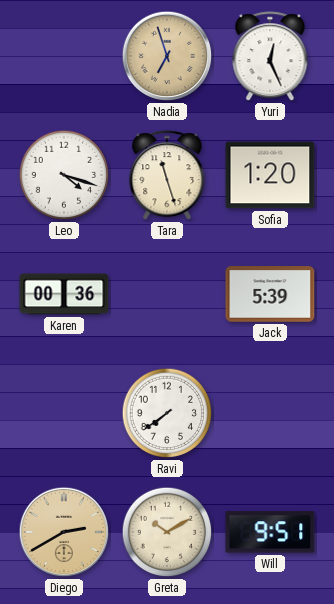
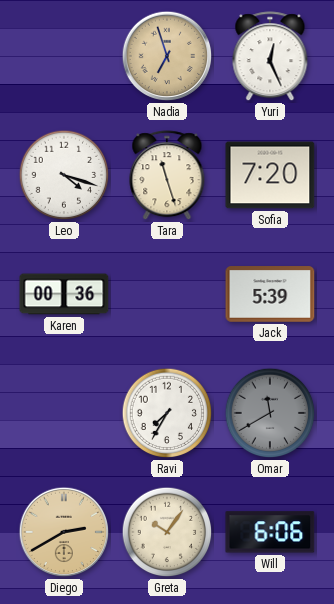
Sofia: 1:20 -> 7:20
Ravi: 7:39 -> 7:35
Omar: none -> 11:40
Greta: 10:10 -> 10:06
Will: 9:51 -> 6:06
